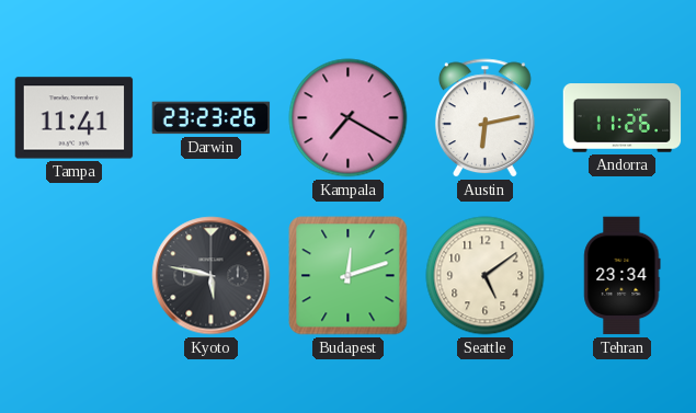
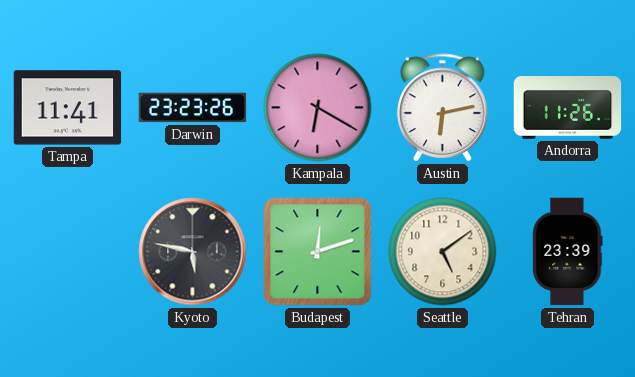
Kampala: 7:20 -> 6:20
Tehran: 23:34 -> 23:39
